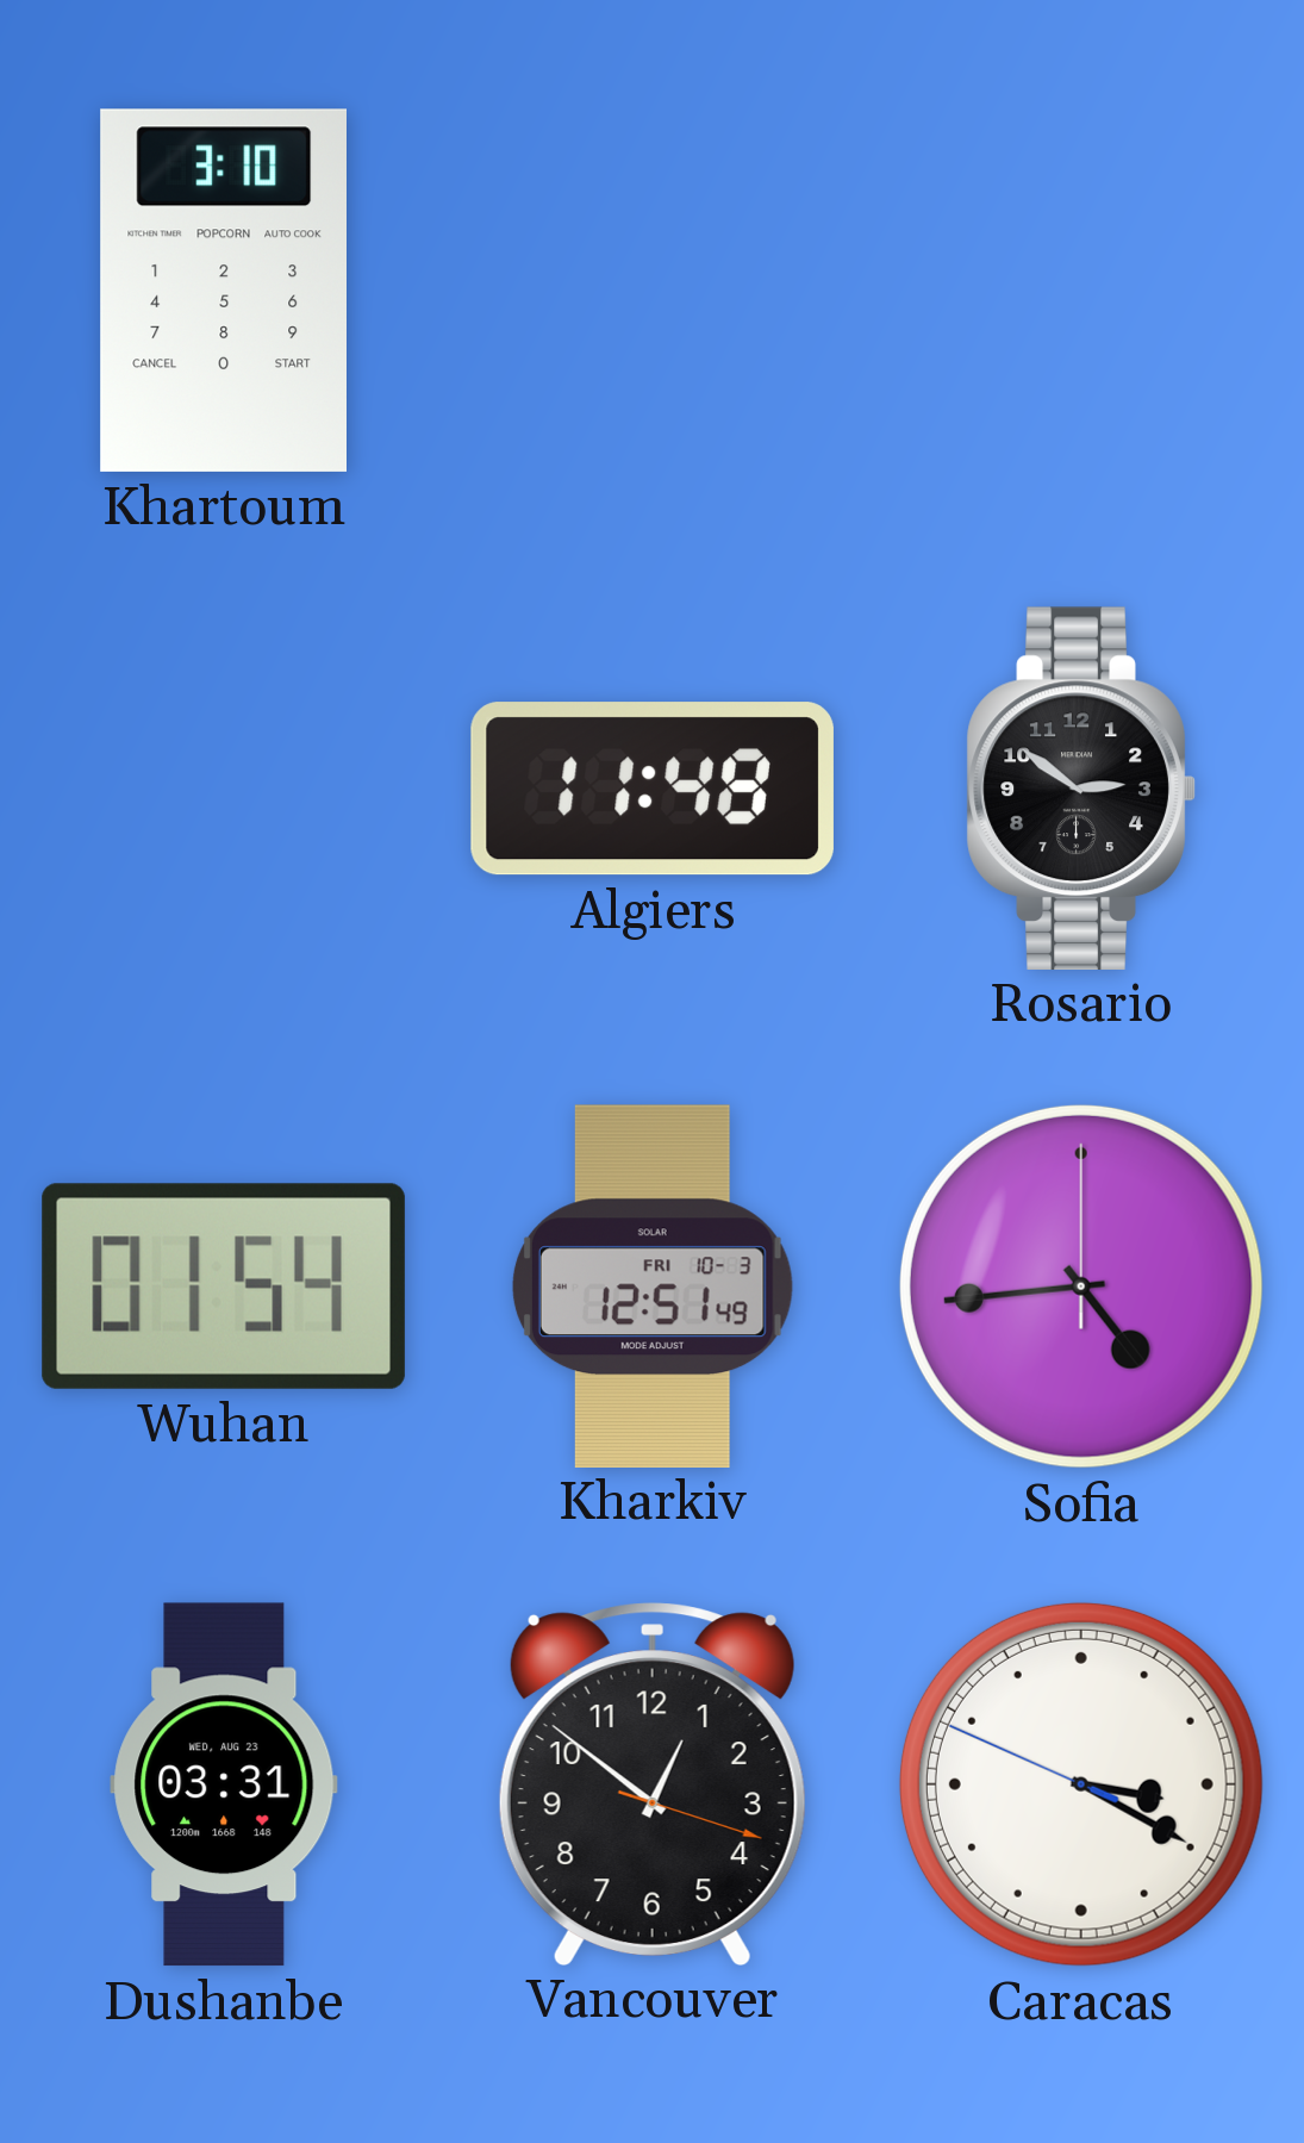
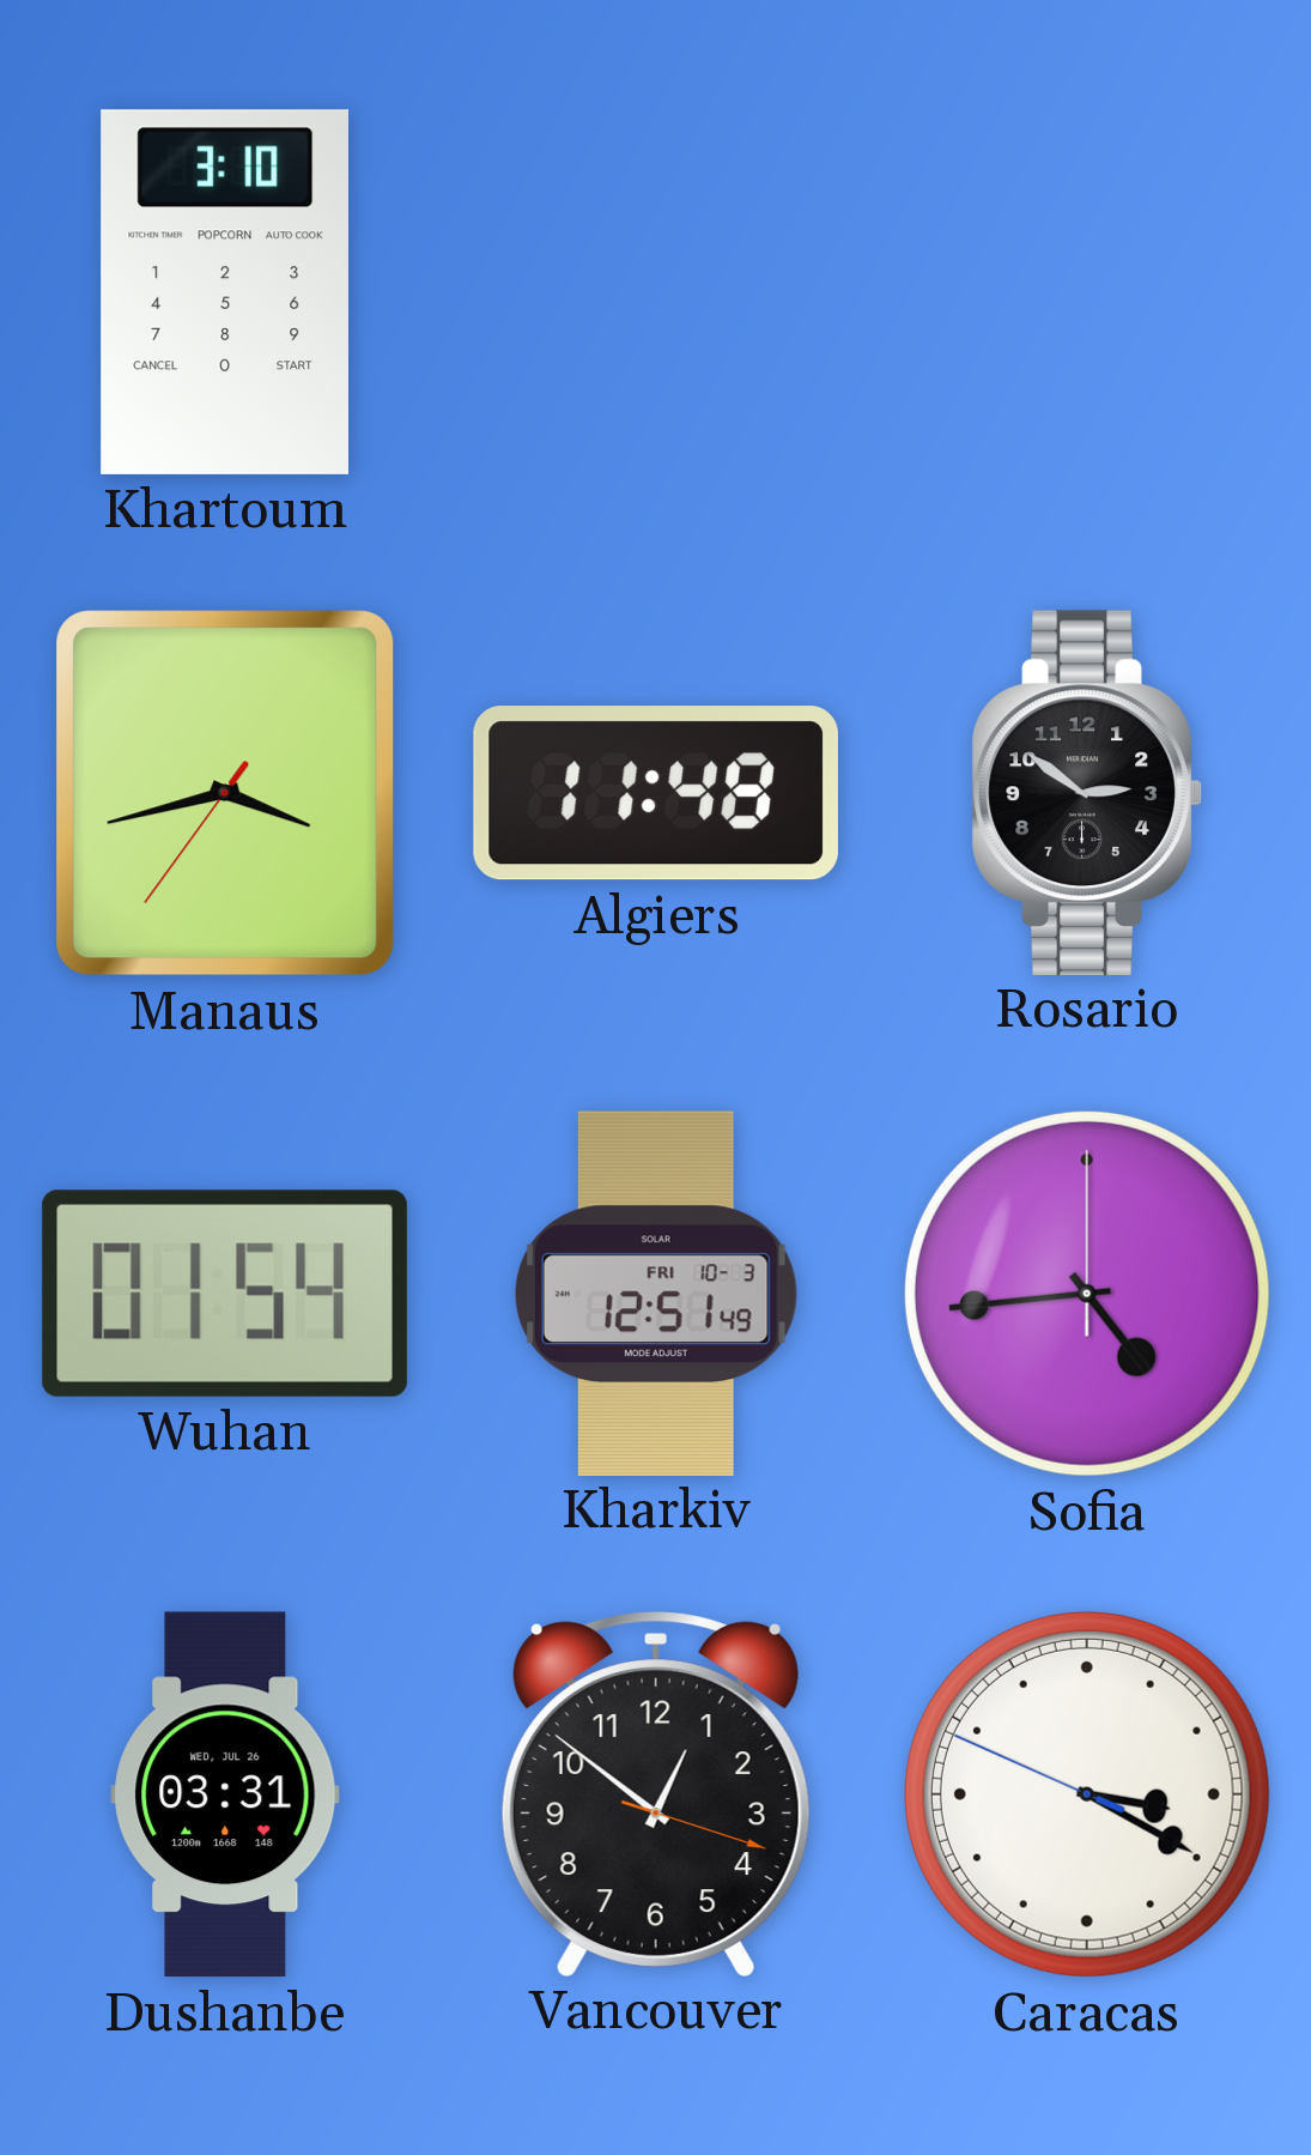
Manaus: none -> 3:42
Dushanbe date: WED, AUG 23 -> WED, JUL 26
